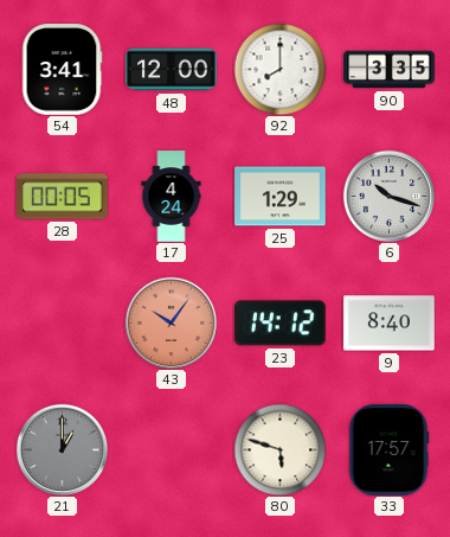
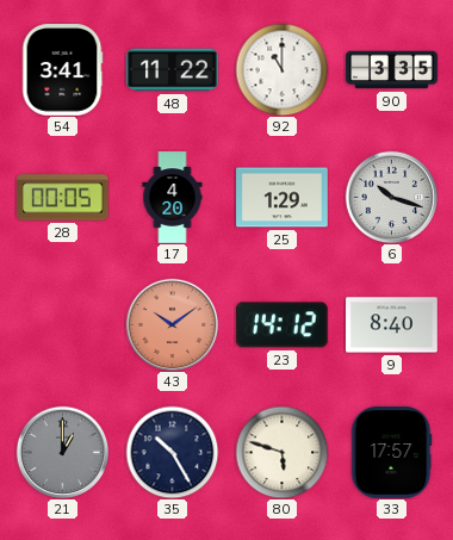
48: 12:00 -> 11:22
92: 8:00 -> 11:00
17: 4:24 -> 4:20
43: 10:06 -> 10:09
35: none -> 10:25
